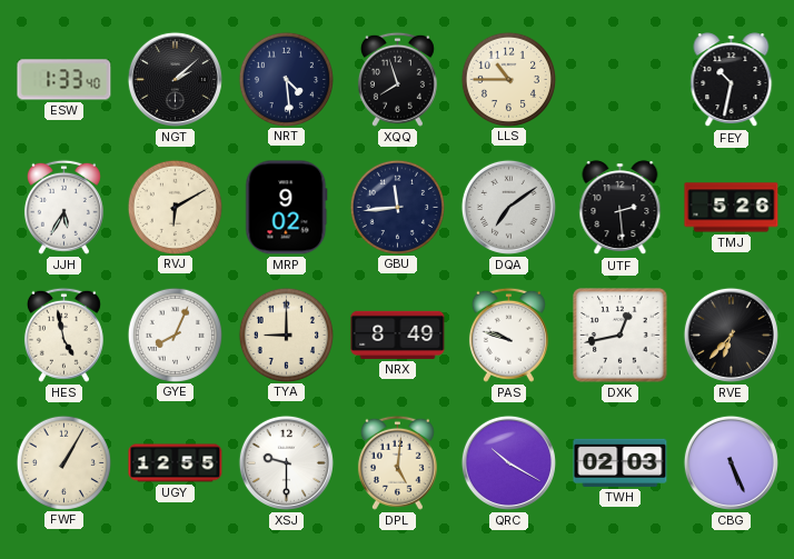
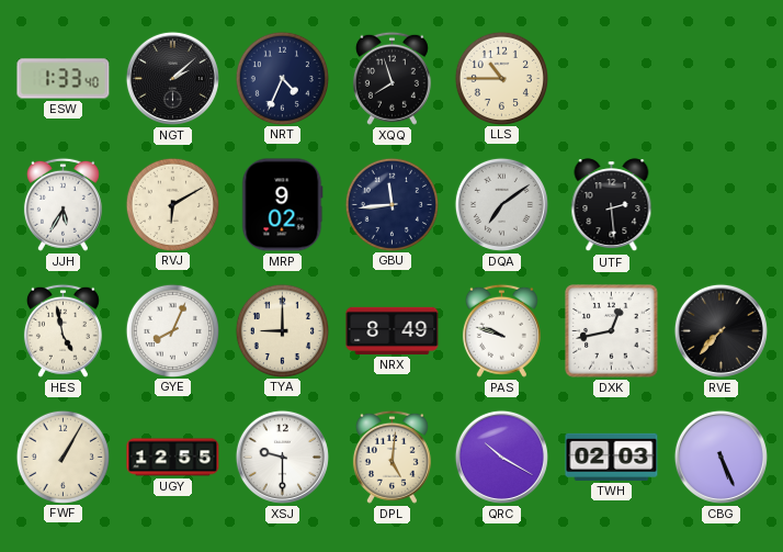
NRT: 4:29 -> 4:34
FEY: 10:32 -> none
TMJ: 5:26 -> none
RVE: 6:37 -> 7:37
